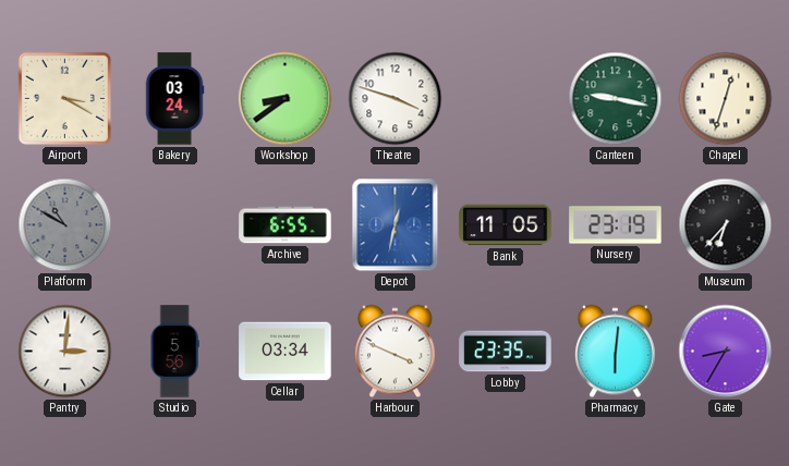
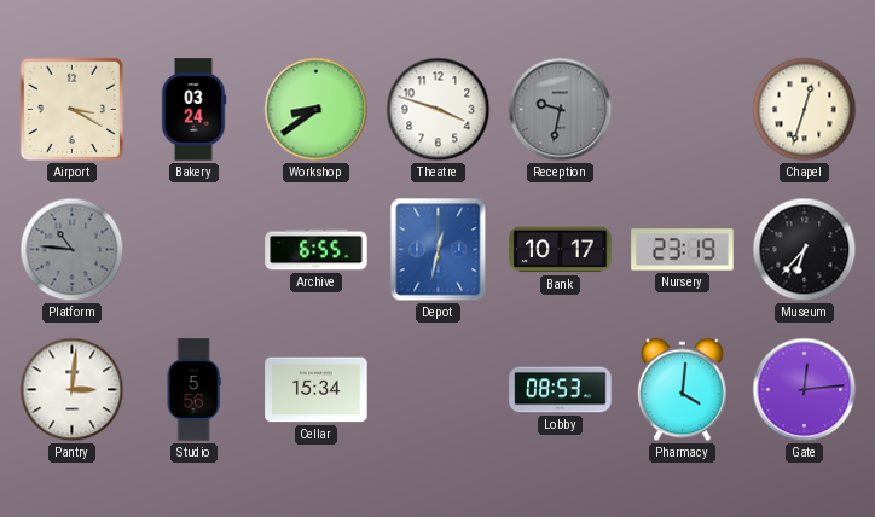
Reception: none -> 9:32
Canteen: 9:17 -> none
Platform: 10:50 -> 10:46
Bank: 11:05 -> 10:17
Cellar: 03:34 -> 15:34
Harbour: 3:49 -> none
Lobby: 23:35 -> 08:53
Pharmacy: 6:01 -> 4:01
Gate: 8:35 -> 12:14
